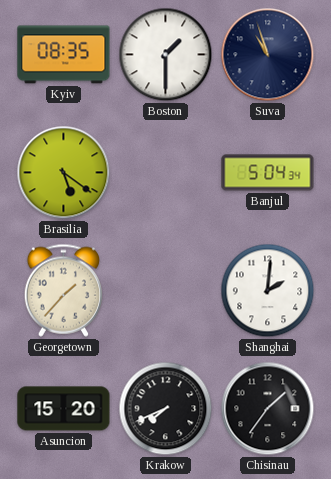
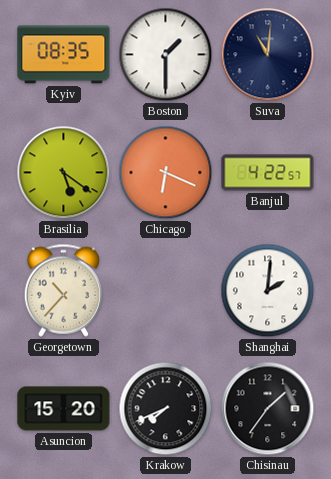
Suva: 10:57 -> 11:01
Chicago: none -> 6:19
Banjul: 5:04 -> 4:22
Georgetown: 1:37 -> 10:37
